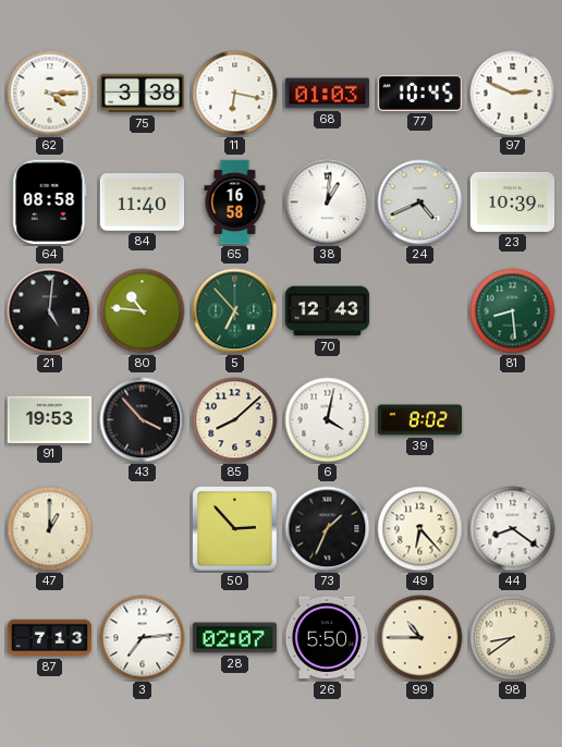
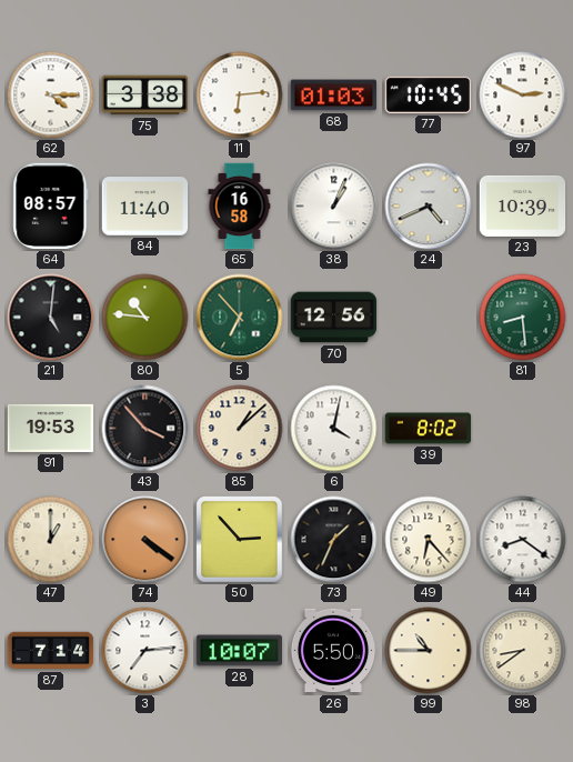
11: 6:17 -> 6:14
64: 08:58 -> 08:57
38: 1:01 -> 1:04
70: 12:43 -> 12:56
85: 8:08 -> 1:08
74: none -> 4:21
87: 7:13 -> 7:14
28: 02:07 -> 10:07
